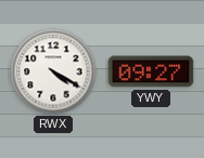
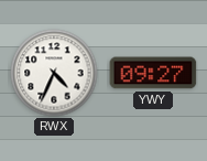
RWX: 4:20 -> 4:34
